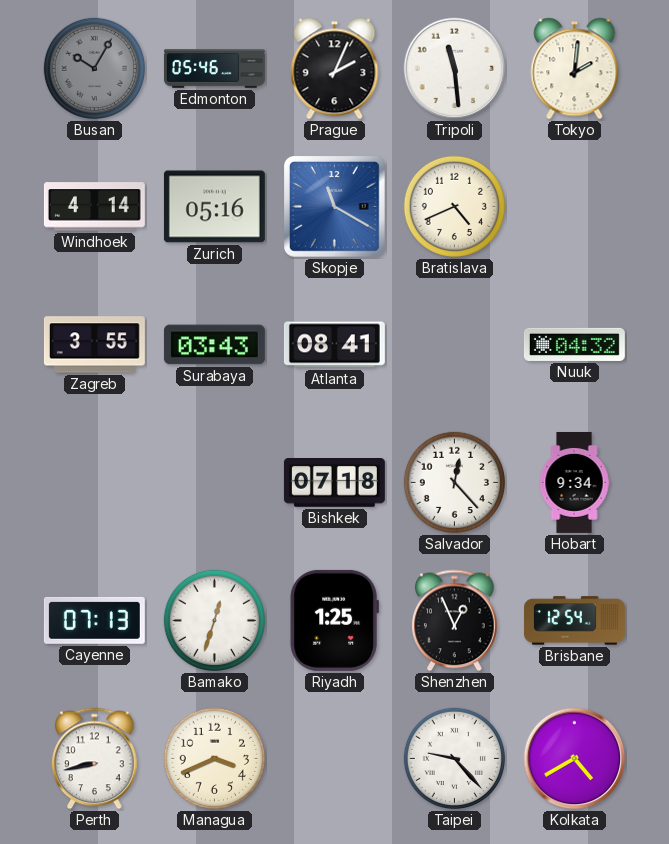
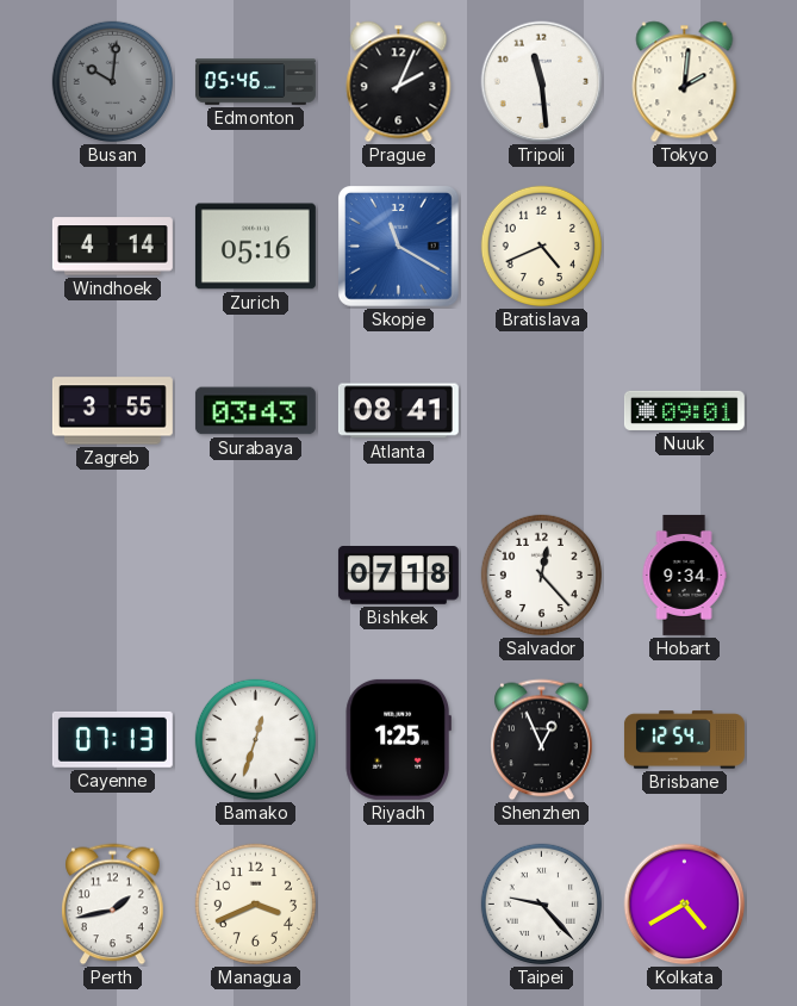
Busan: 10:05 -> 10:01
Nuuk: 04:32 -> 09:01
Perth: 8:43 -> 1:43
